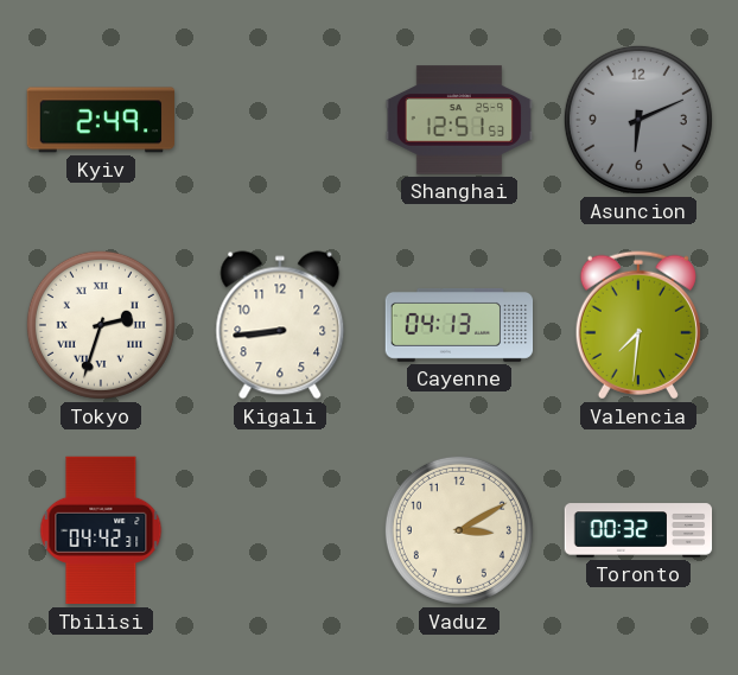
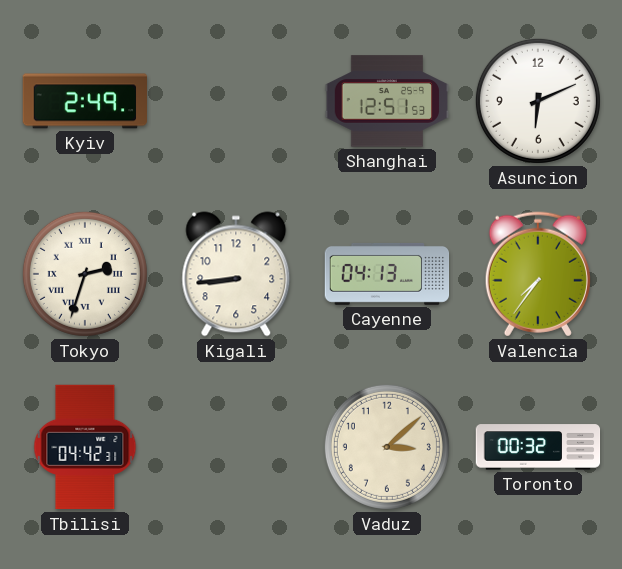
Asuncion dial: grey -> white
Valencia: 7:31 -> 7:36
Vaduz: 3:10 -> 3:08
